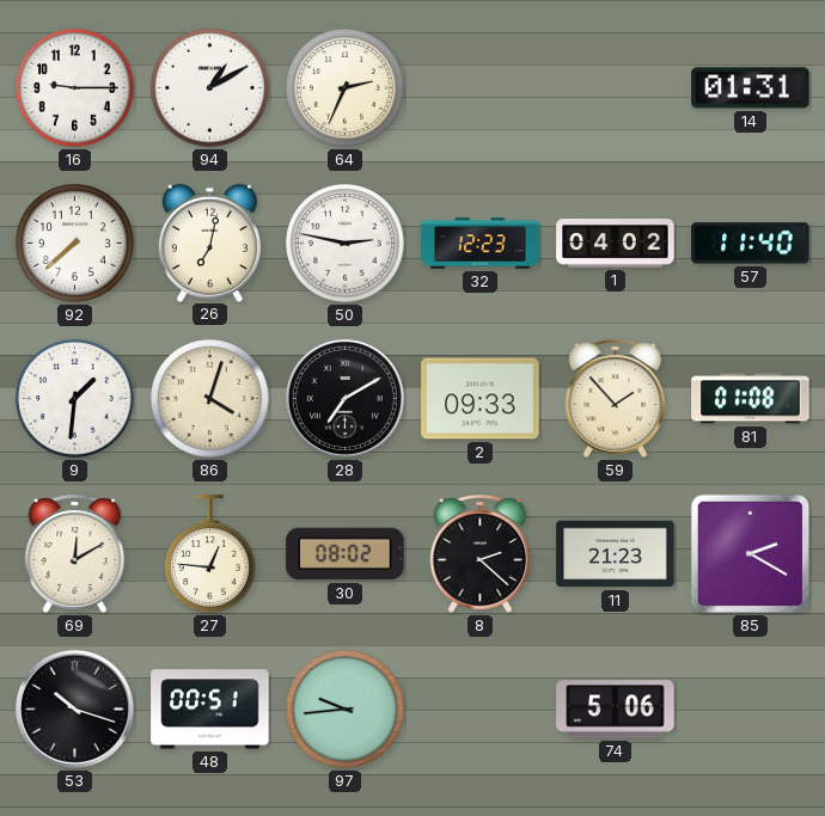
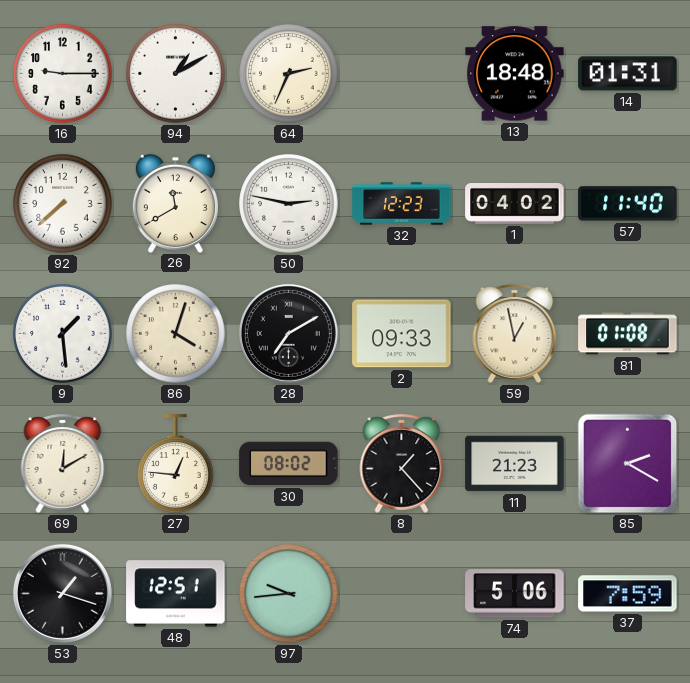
13: none -> 18:48
26: 7:02 -> 11:40
9: 1:31 -> 1:29
59: 1:53 -> 12:58
8: 2:22 -> 1:23
53: 10:18 -> 1:18
48: 00:51 -> 12:51
37: none -> 7:59
